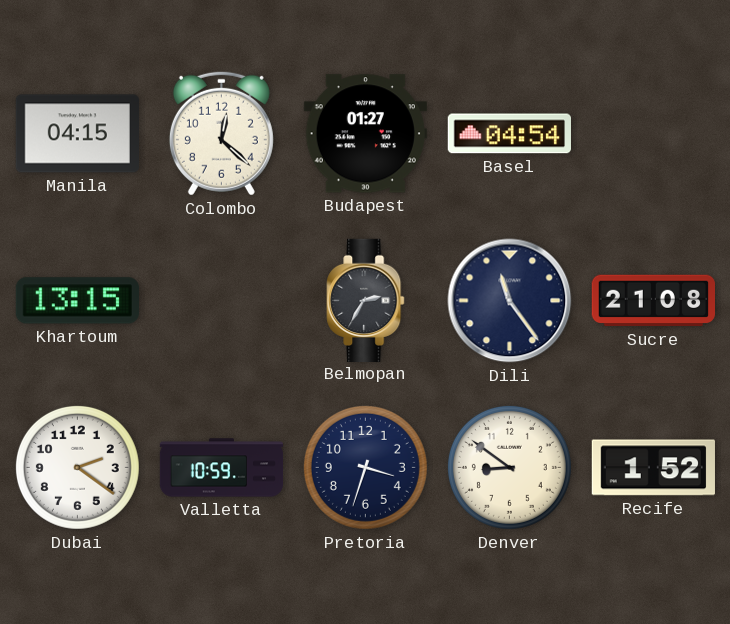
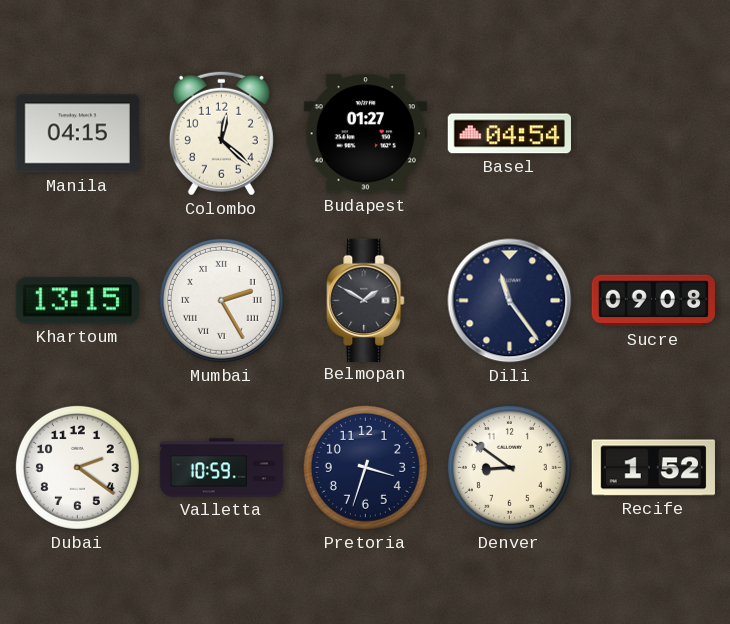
Mumbai: none -> 2:25
Belmopan: 2:35 -> 1:50
Sucre: 21:08 -> 09:08
